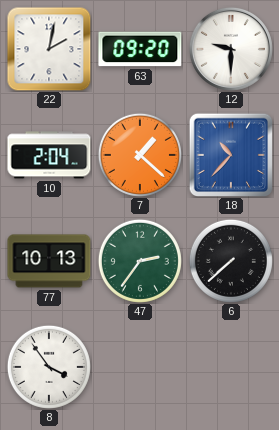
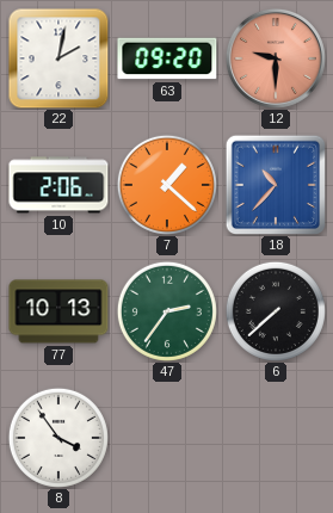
12 dial: white -> salmon
10: 2:04 -> 2:06
